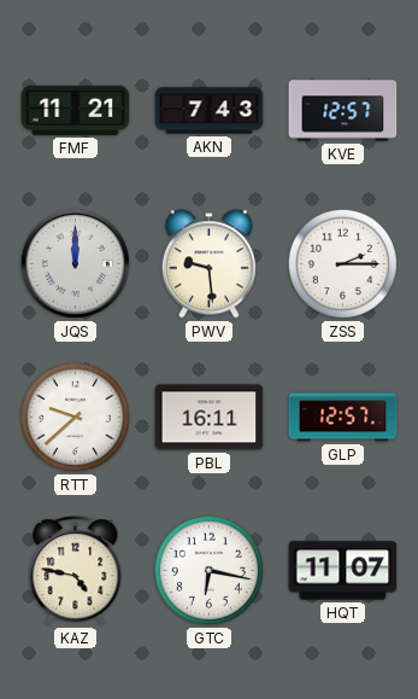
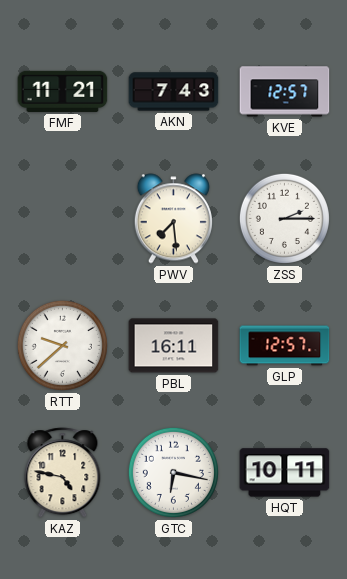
JQS: 12:00 -> none
PWV: 9:29 -> 7:29
HQT: 11:07 -> 10:11
